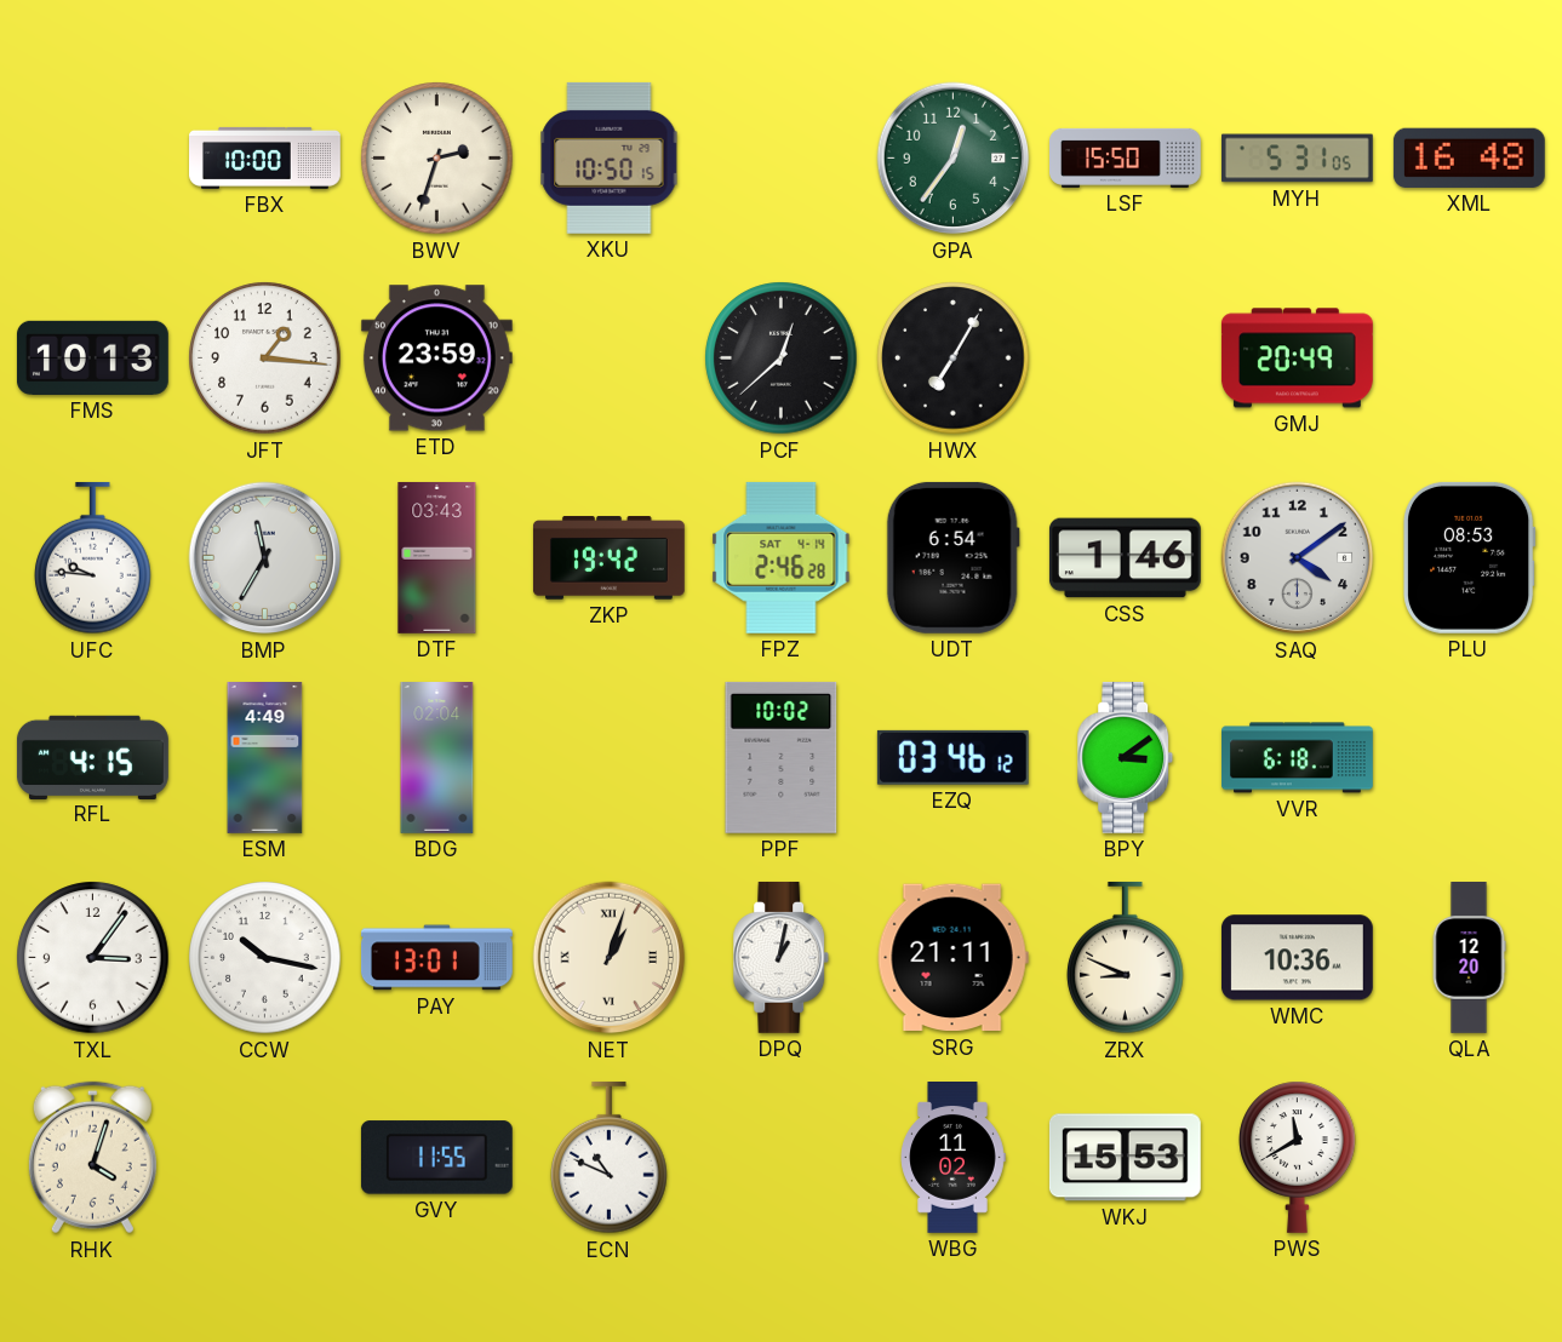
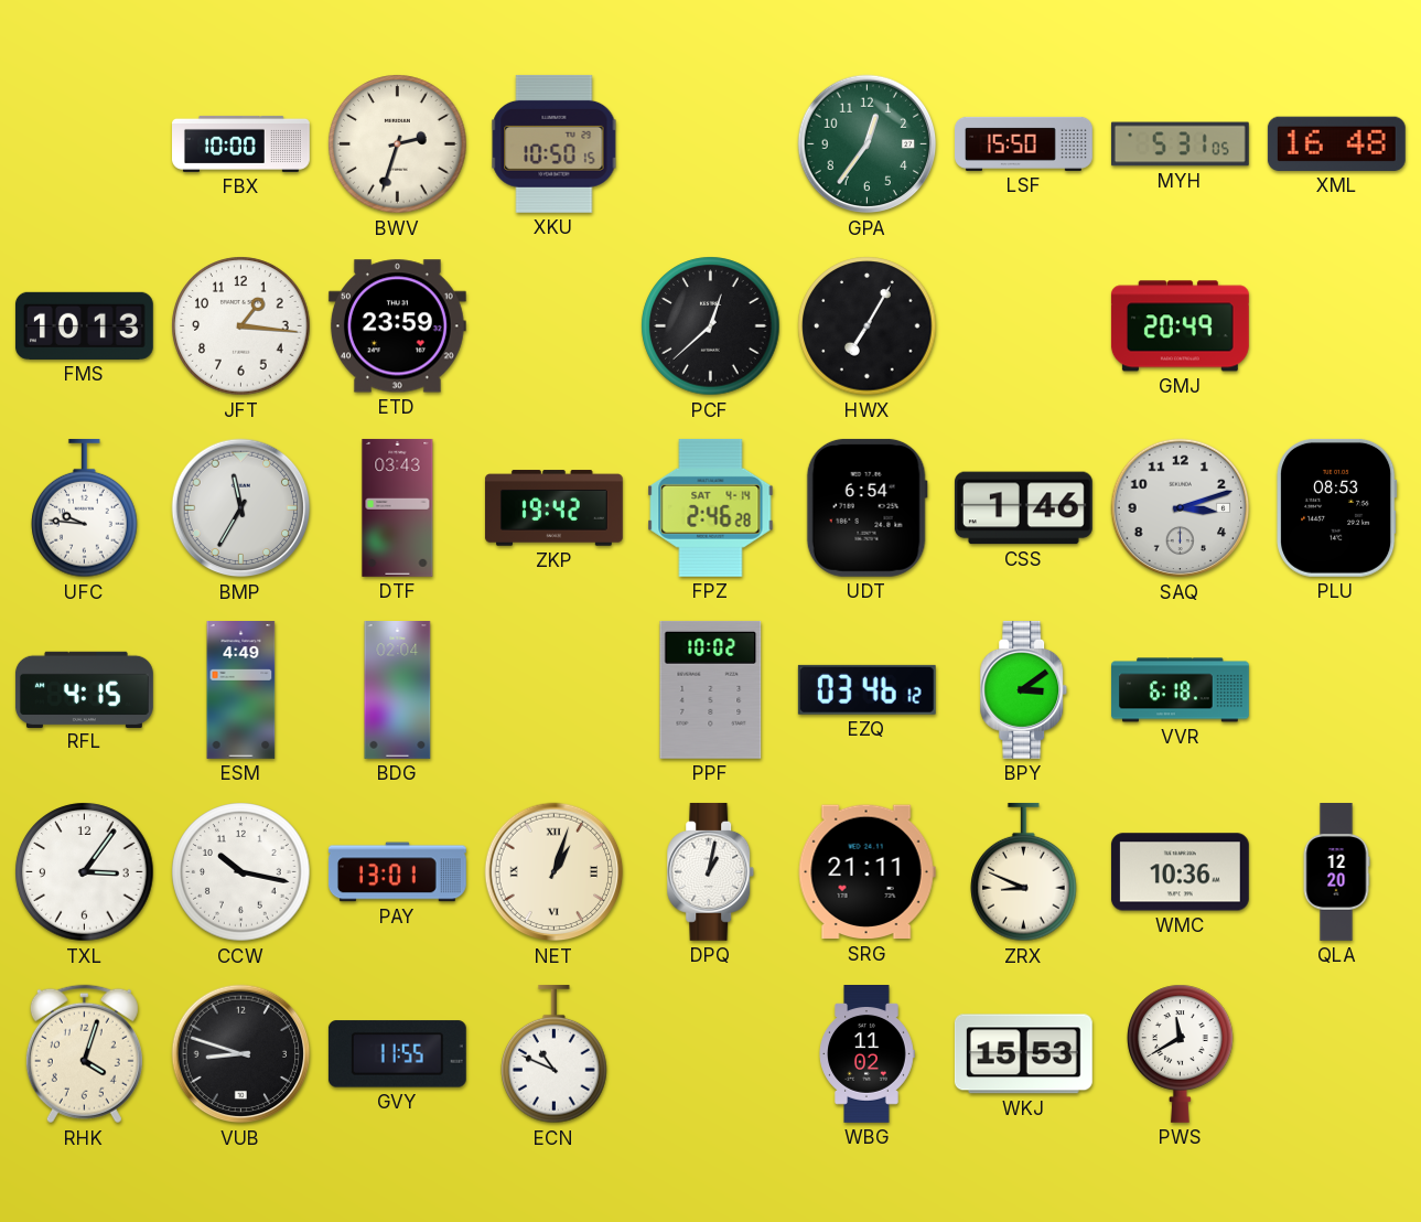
SAQ: 4:09 -> 3:12
VUB: none -> 8:48
